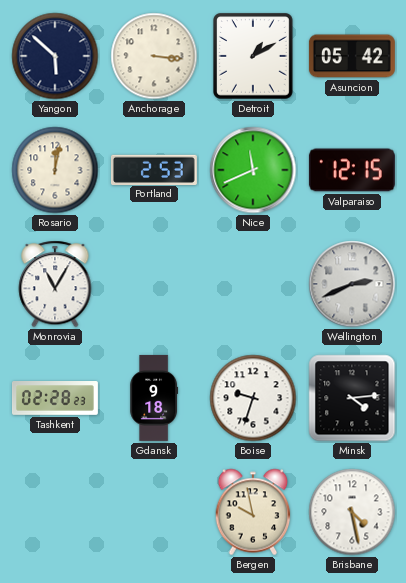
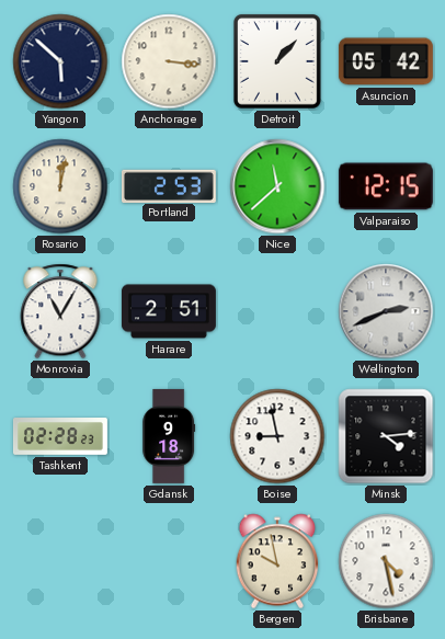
Detroit: 1:10 -> 1:07
Nice: 11:41 -> 11:38
Harare: none -> 2:51
Boise: 9:33 -> 8:58
